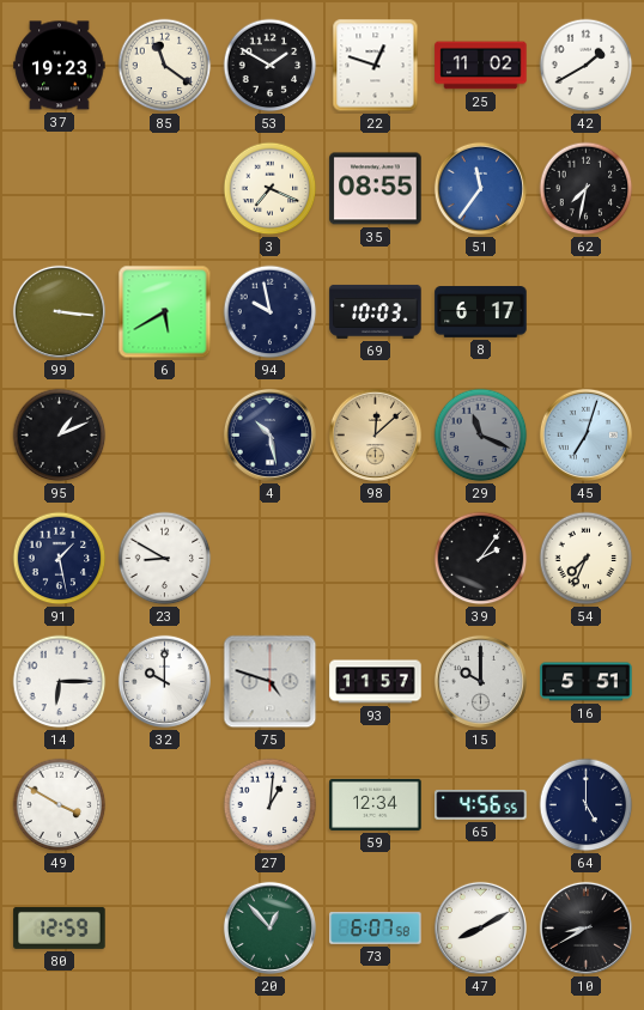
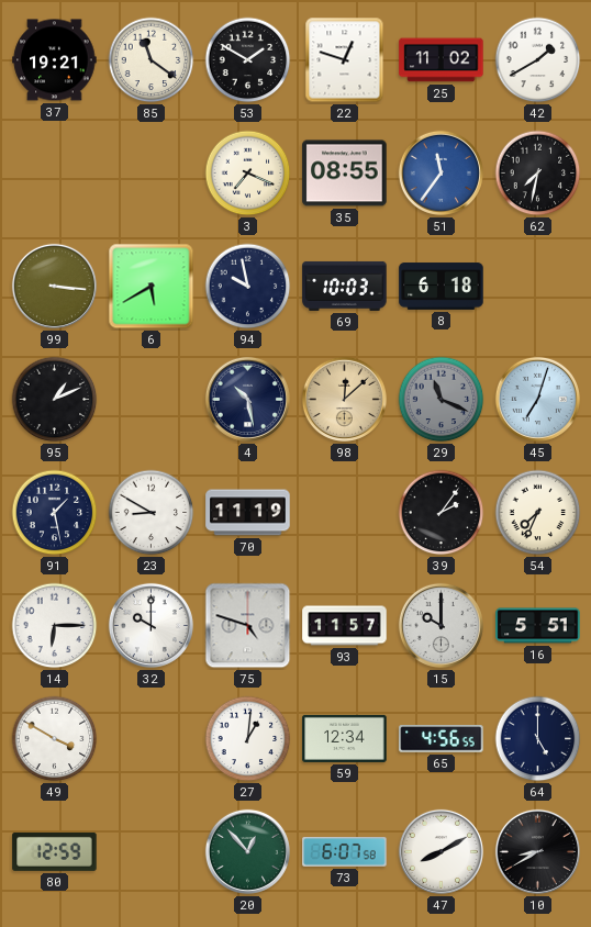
37: 19:23 -> 19:21
8: 6:17 -> 6:18
70: none -> 11:19
